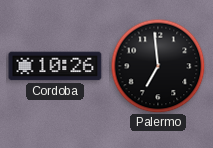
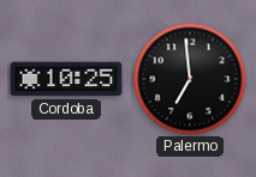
Cordoba: 10:26 -> 10:25
